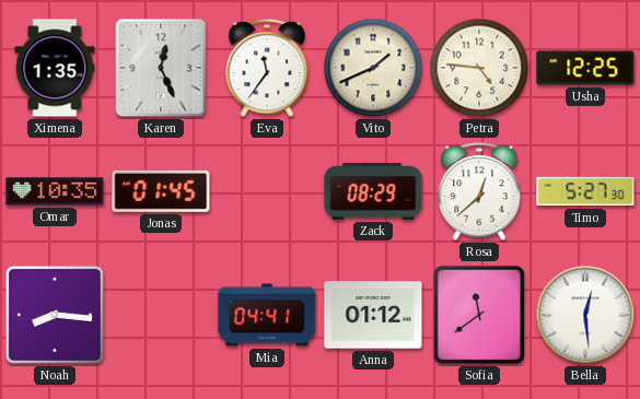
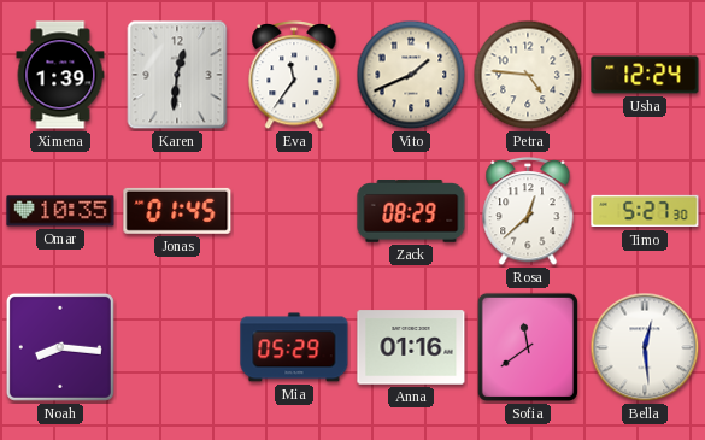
Ximena: 1:35 -> 1:39
Karen: 12:26 -> 12:31
Usha: 12:25 -> 12:24
Mia: 04:41 -> 05:29
Anna: 01:12 -> 01:16
